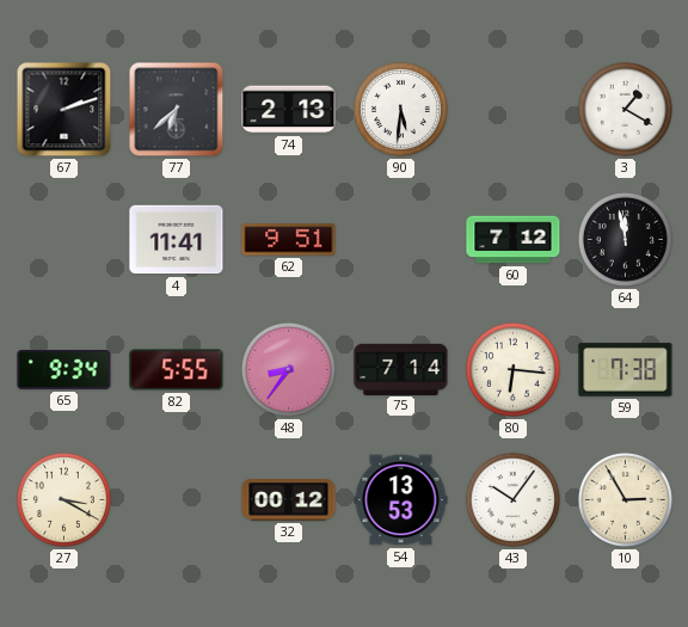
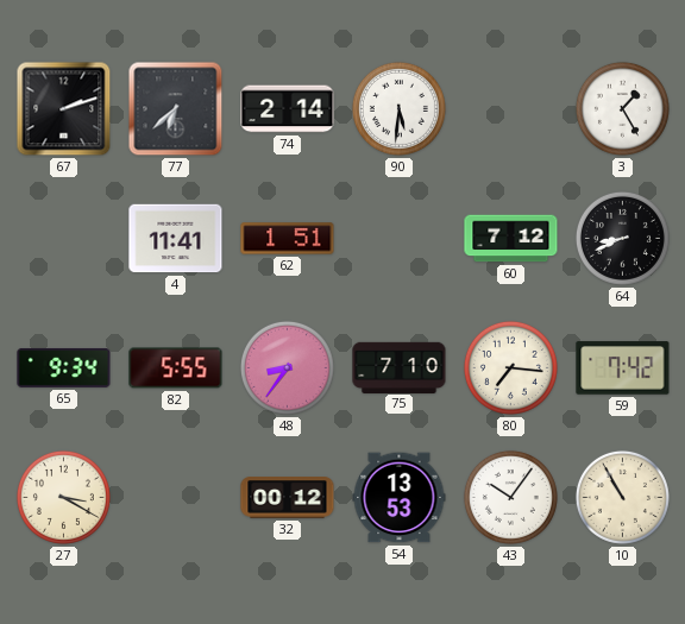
74: 2:13 -> 2:14
3: 1:20 -> 1:25
62: 9:51 -> 1:51
64: 11:58 -> 8:41
75: 7:14 -> 7:10
80: 6:16 -> 7:16
59: 7:38 -> 7:42
10: 2:55 -> 10:55
